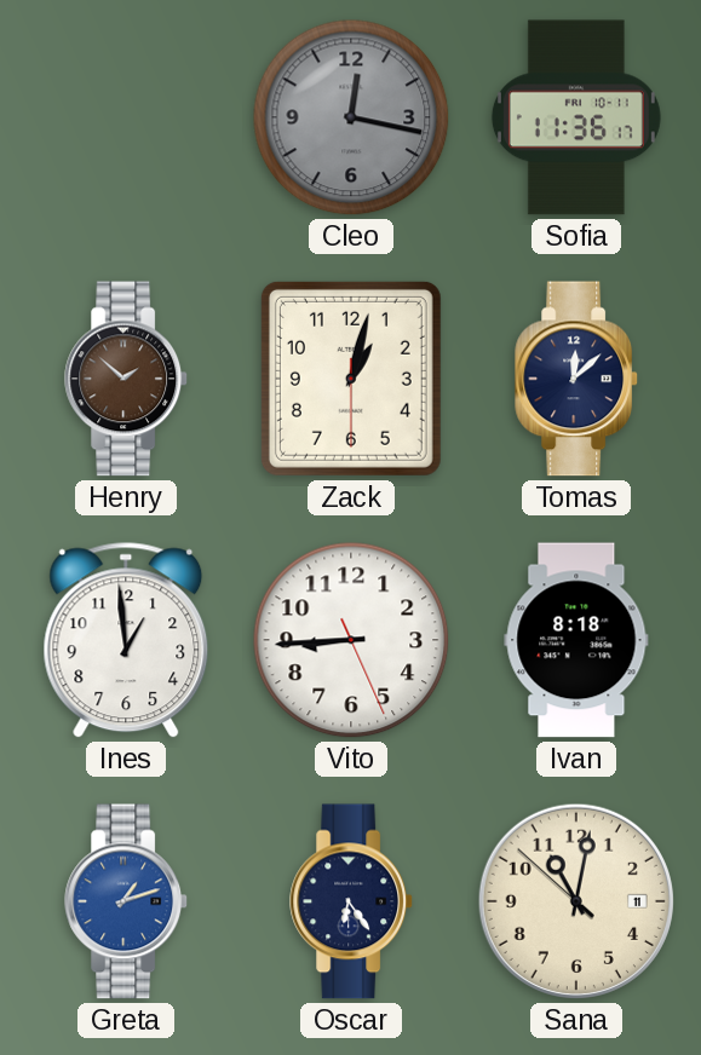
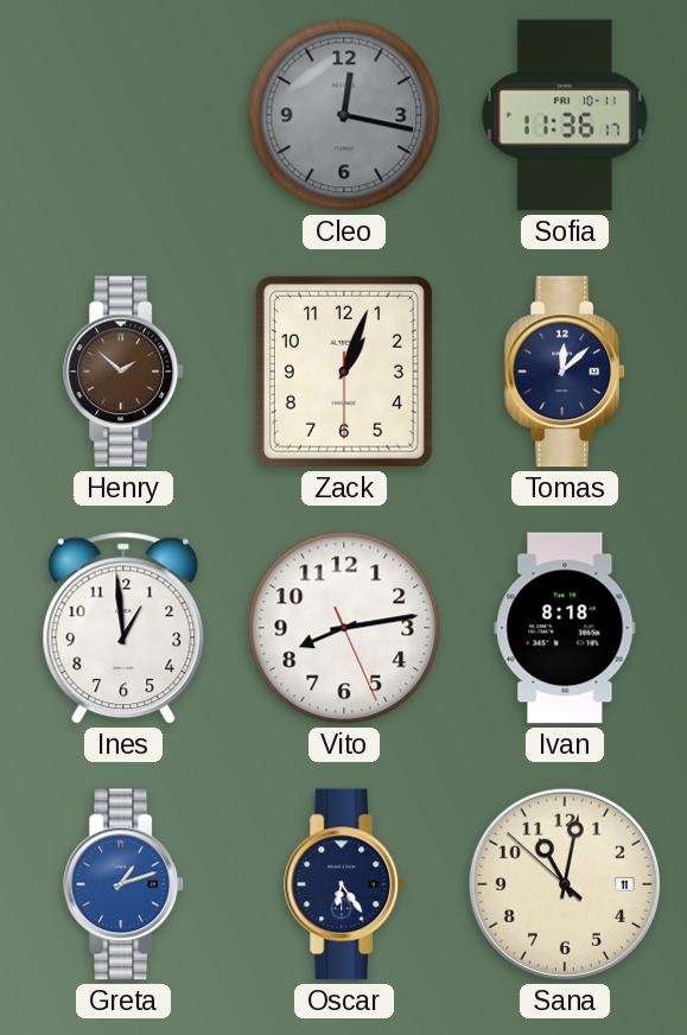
Zack: 1:02 -> 1:03
Vito: 8:44 -> 8:13
